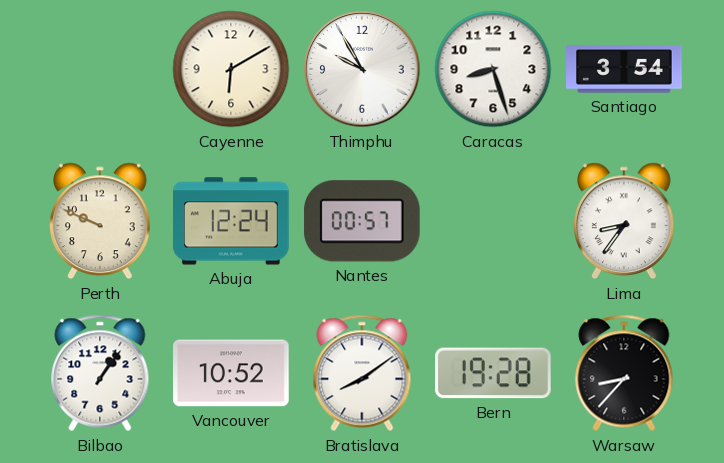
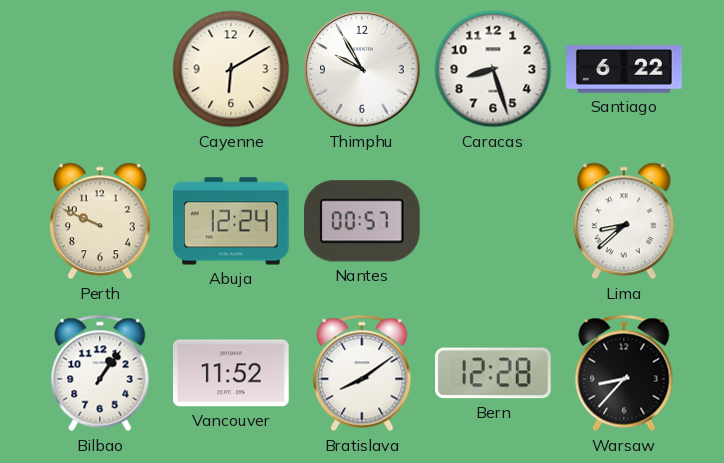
Santiago: 3:54 -> 6:22
Lima: 8:36 -> 8:38
Vancouver: 10:52 -> 11:52
Bern: 19:28 -> 12:28
